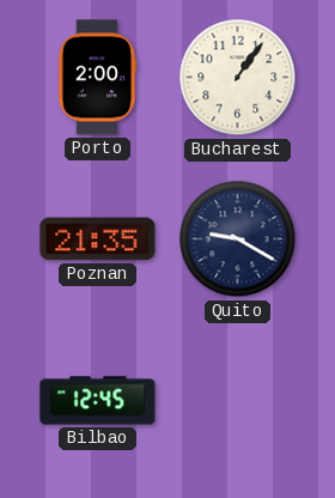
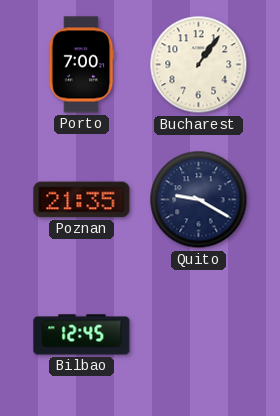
Porto: 2:00 -> 7:00
